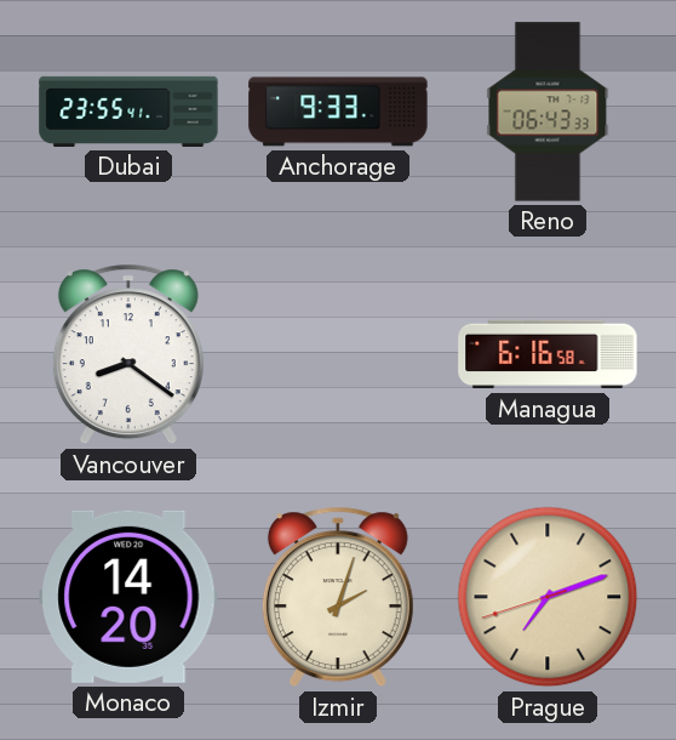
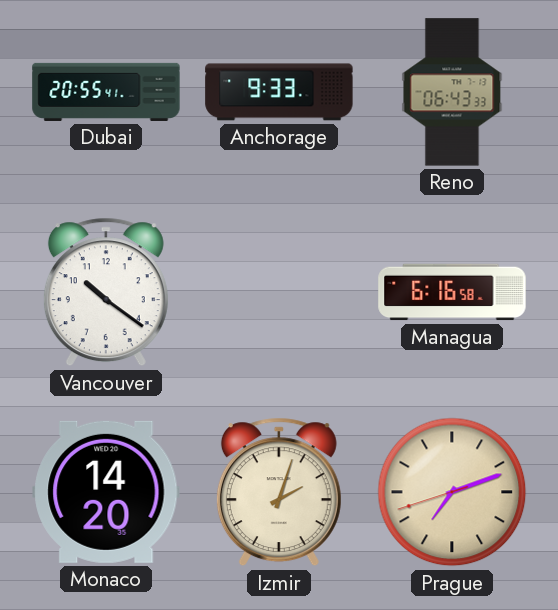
Dubai: 23:55 -> 20:55
Vancouver: 8:21 -> 10:21
